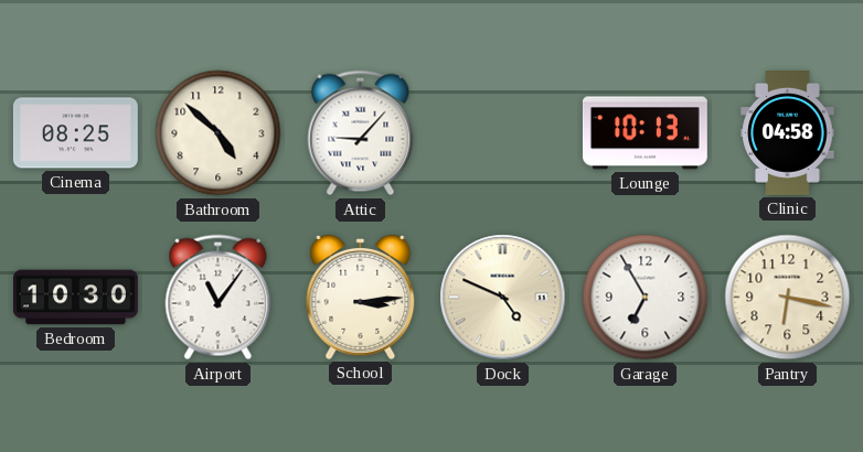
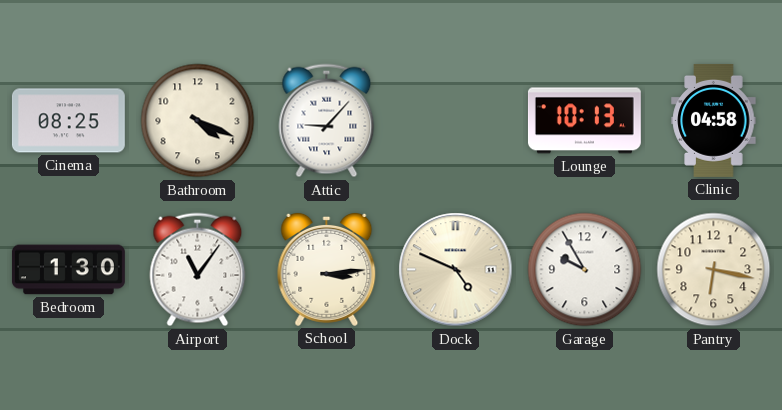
Bathroom: 4:52 -> 4:19
Bedroom: 10:30 -> 1:30
Garage: 6:55 -> 9:55
